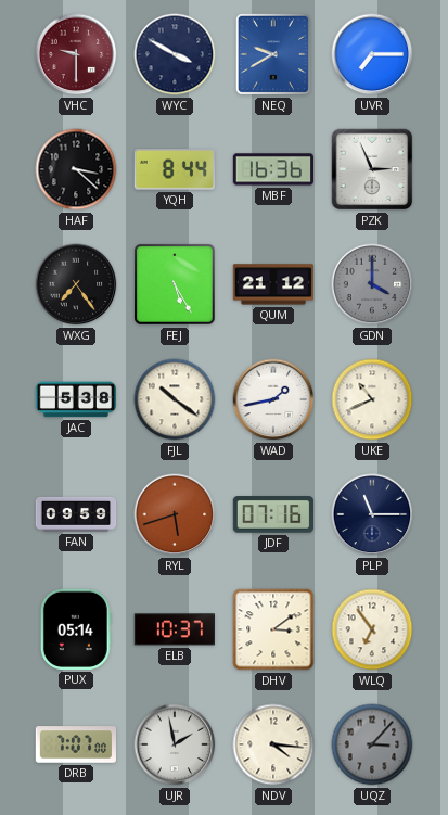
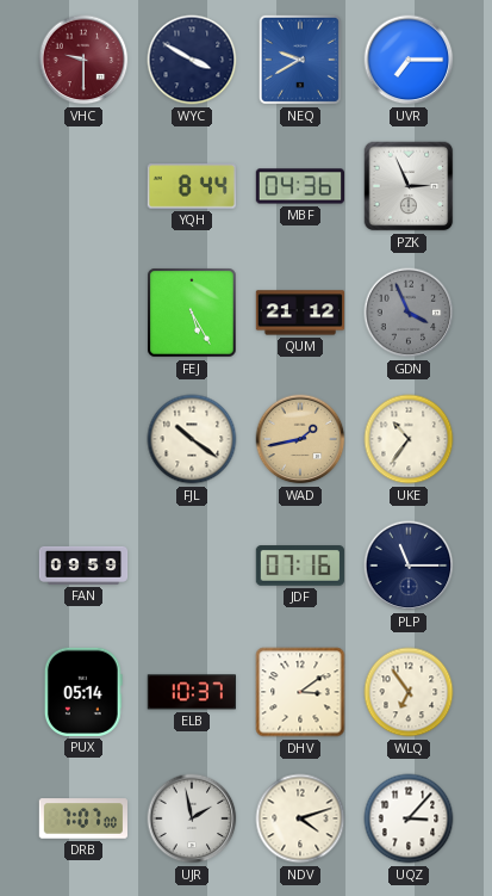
HAF: 3:22 -> none
MBF: 16:36 -> 04:36
WXG: 7:24 -> none
GDN: 4:00 -> 3:56
JAC: 5:38 -> none
WAD dial: white -> champagne
UKE: 10:41 -> 10:36
RYL: 5:42 -> none
NDV: 4:16 -> 4:12
UQZ dial: grey -> white
